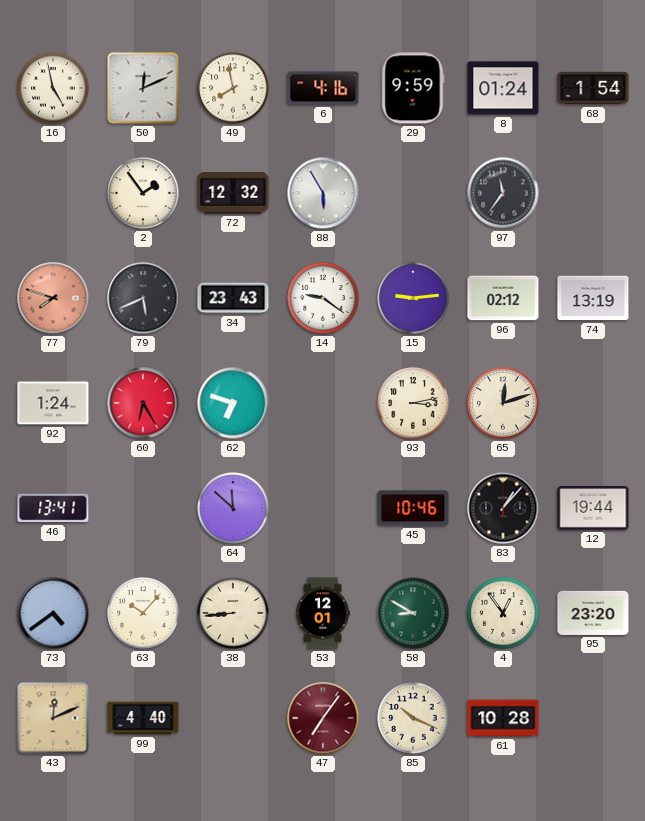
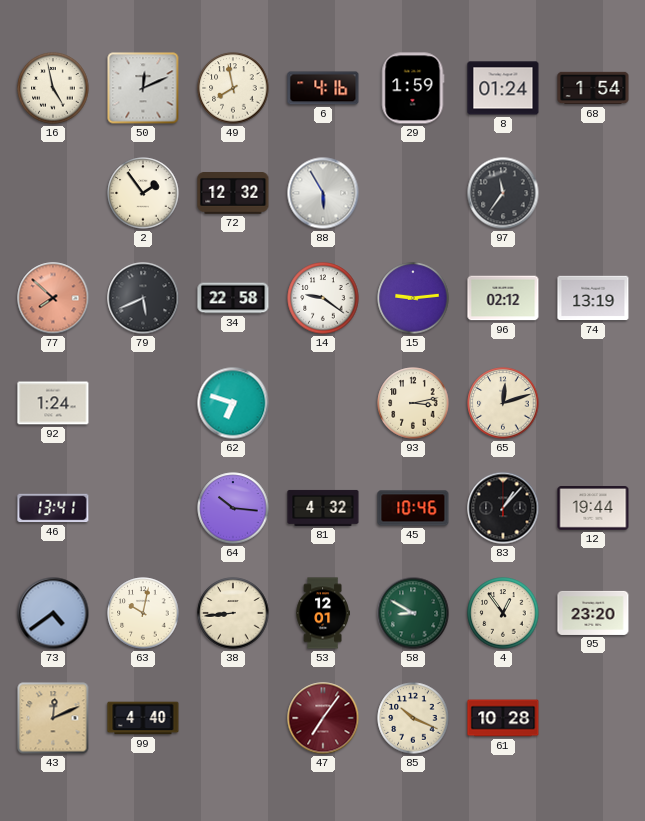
29: 9:59 -> 1:59
77: 7:48 -> 7:52
34: 23:43 -> 22:58
60: 6:25 -> none
64: 11:52 -> 10:16
81: none -> 4:32
63: 10:07 -> 10:02
